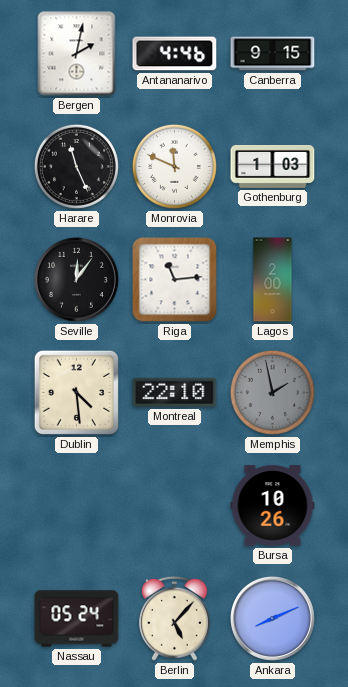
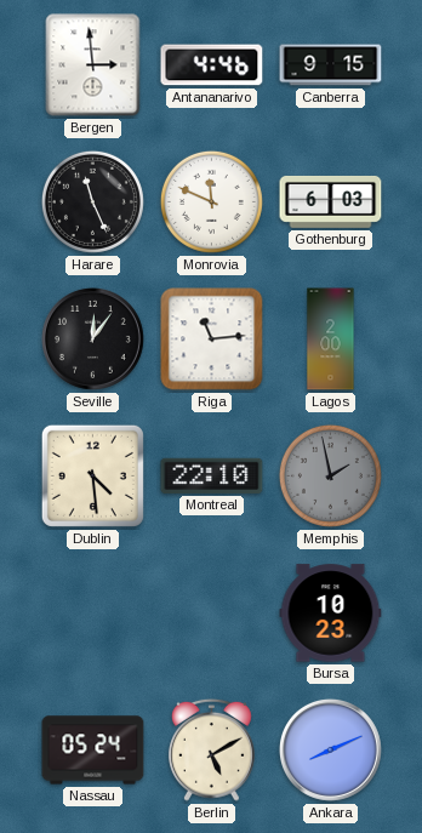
Bergen: 2:02 -> 2:59
Gothenburg: 1:03 -> 6:03
Bursa: 10:26 -> 10:23
Berlin: 5:07 -> 5:10
